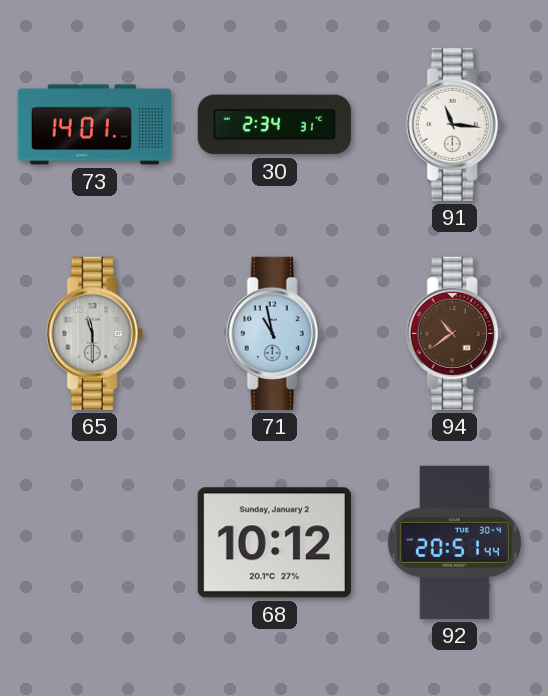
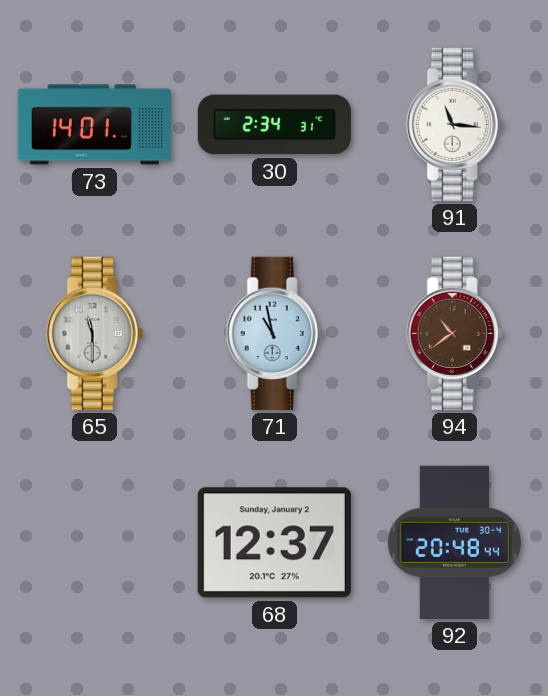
68: 10:12 -> 12:37
92: 20:51 -> 20:48
